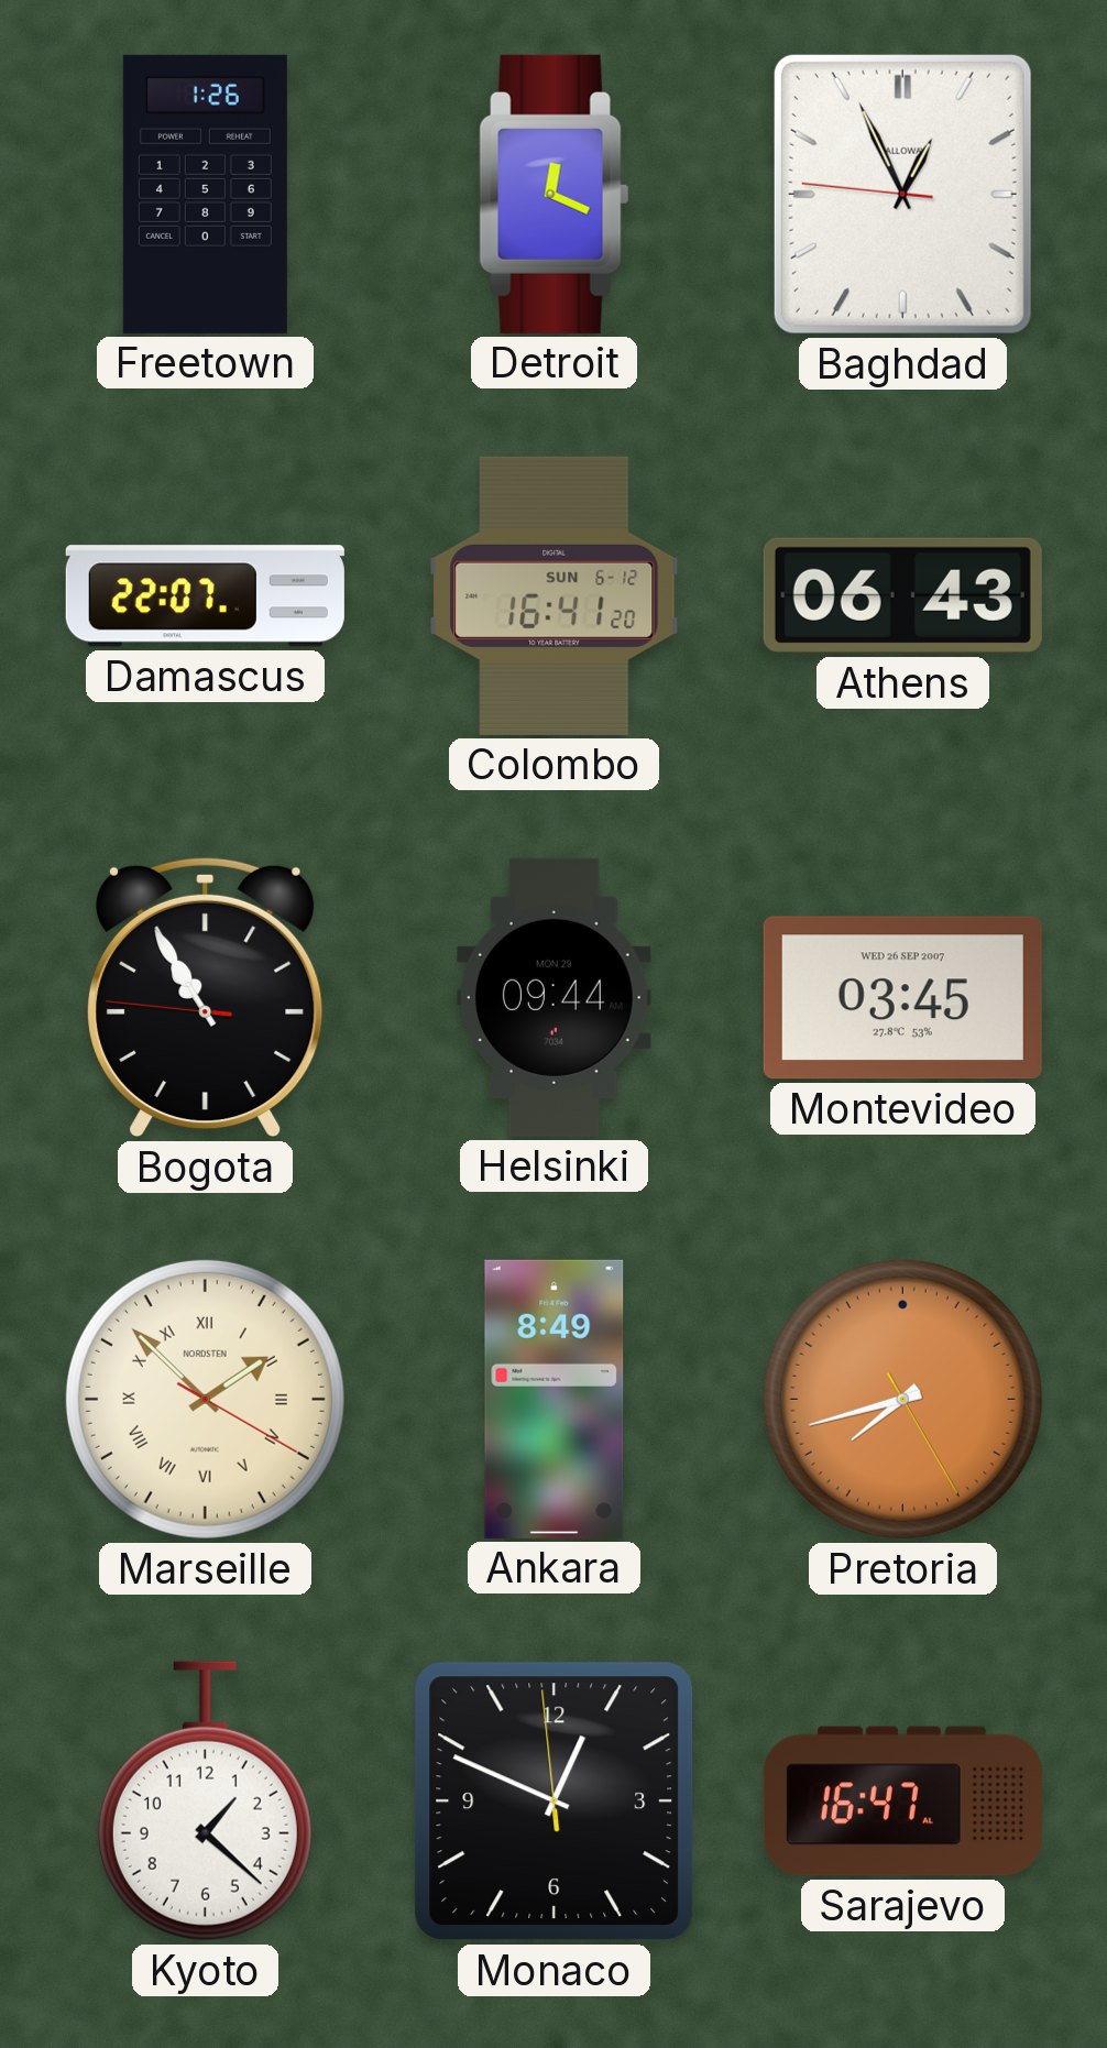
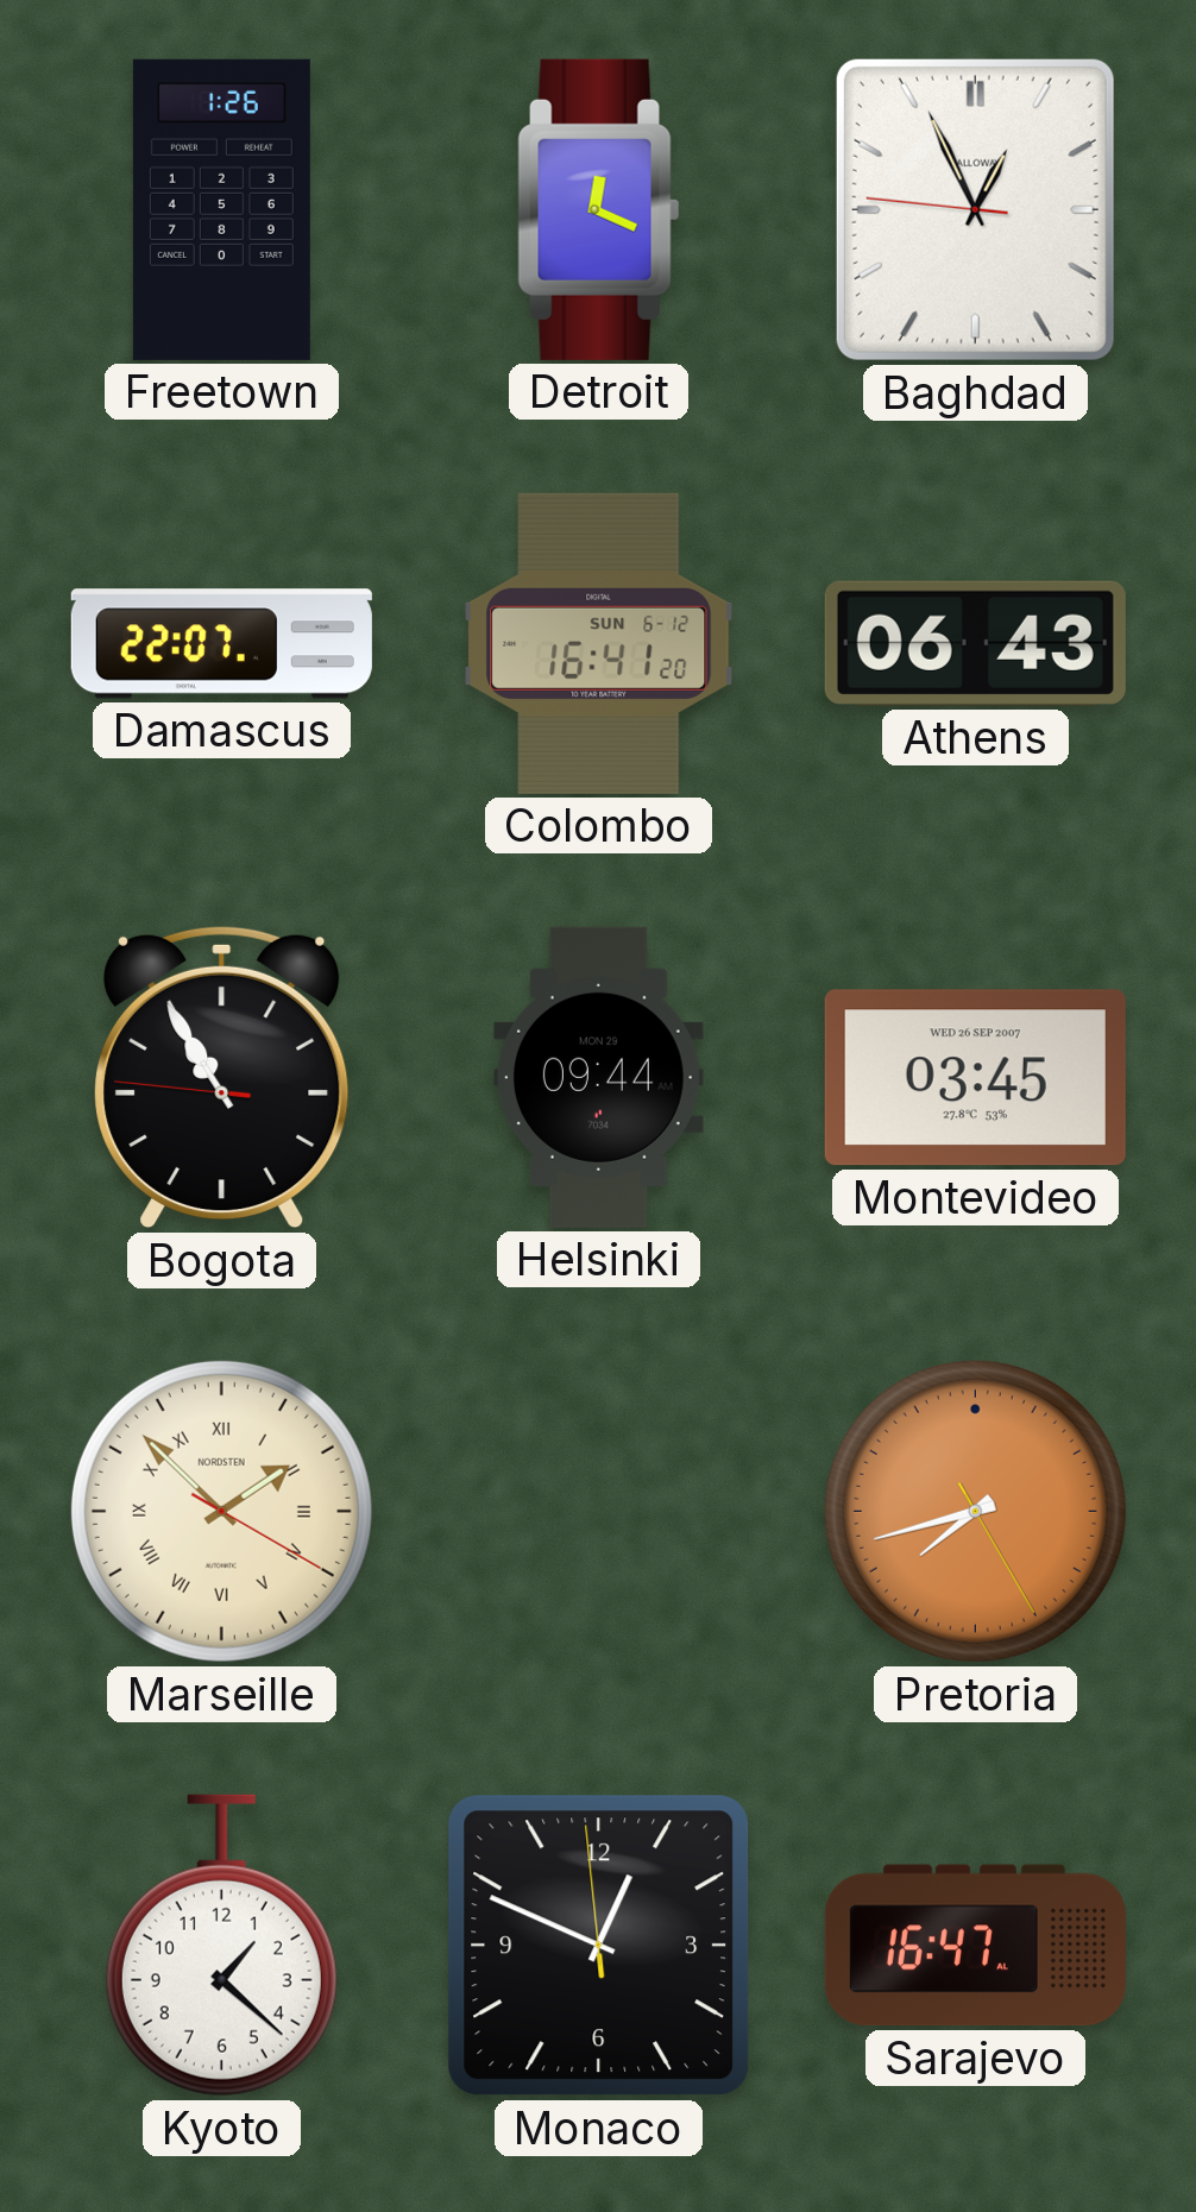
Ankara: 8:49 -> none
